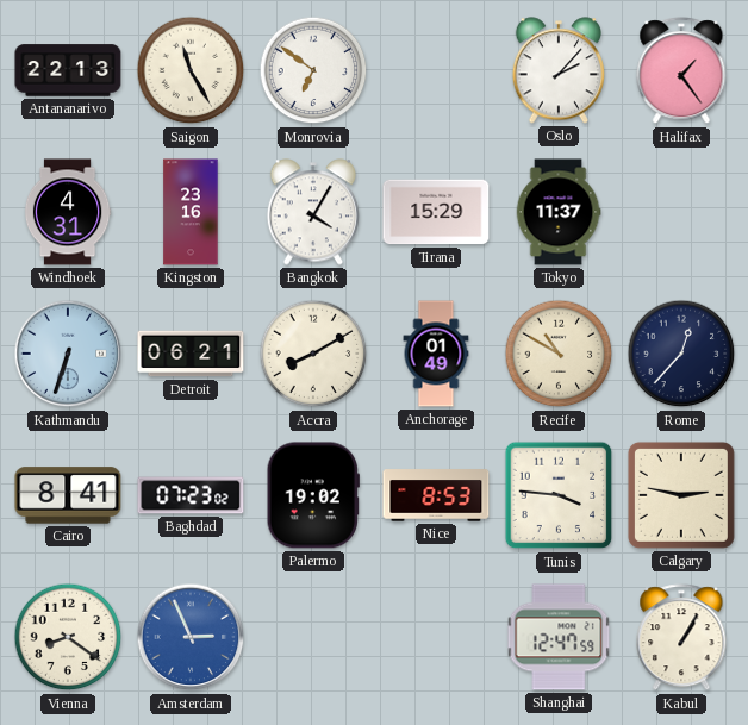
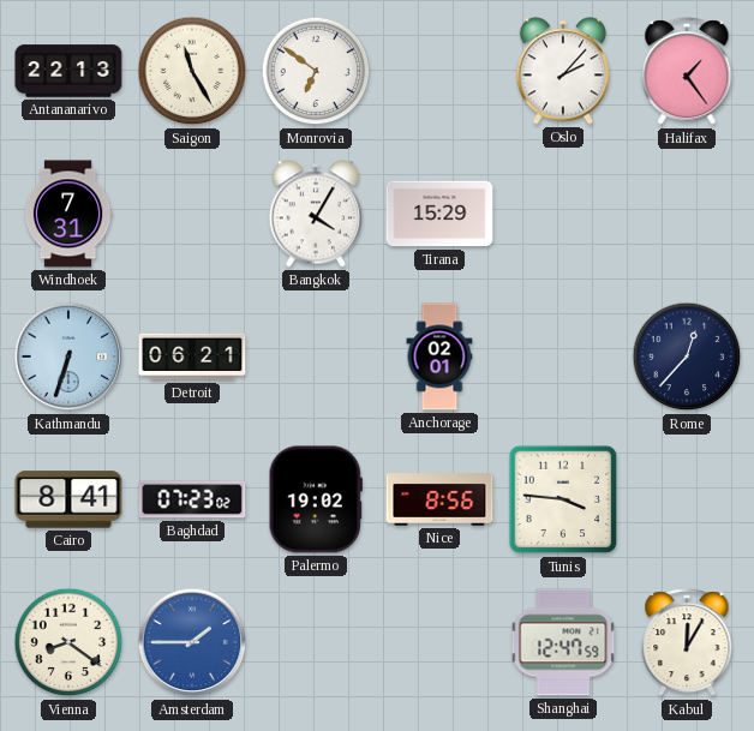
Windhoek: 4:31 -> 7:31
Kingston: 23:16 -> none
Tokyo: 11:37 -> none
Accra: 8:10 -> none
Anchorage: 01:49 -> 02:01
Recife: 10:50 -> none
Nice: 8:53 -> 8:56
Calgary: 2:47 -> none
Amsterdam: 2:56 -> 1:45
Kabul: 1:05 -> 12:05
